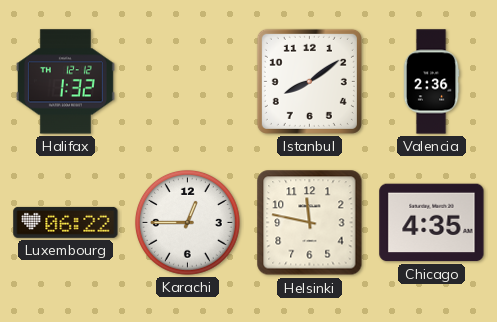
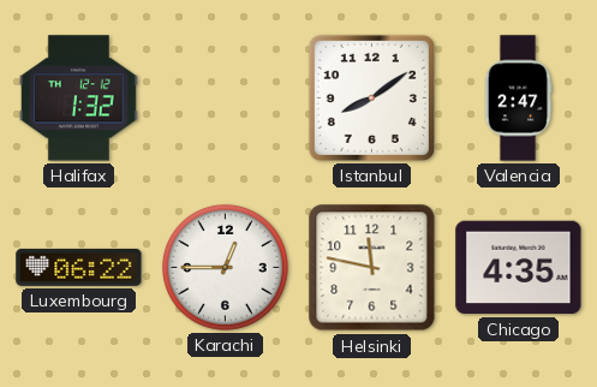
Valencia: 2:36 -> 2:47
